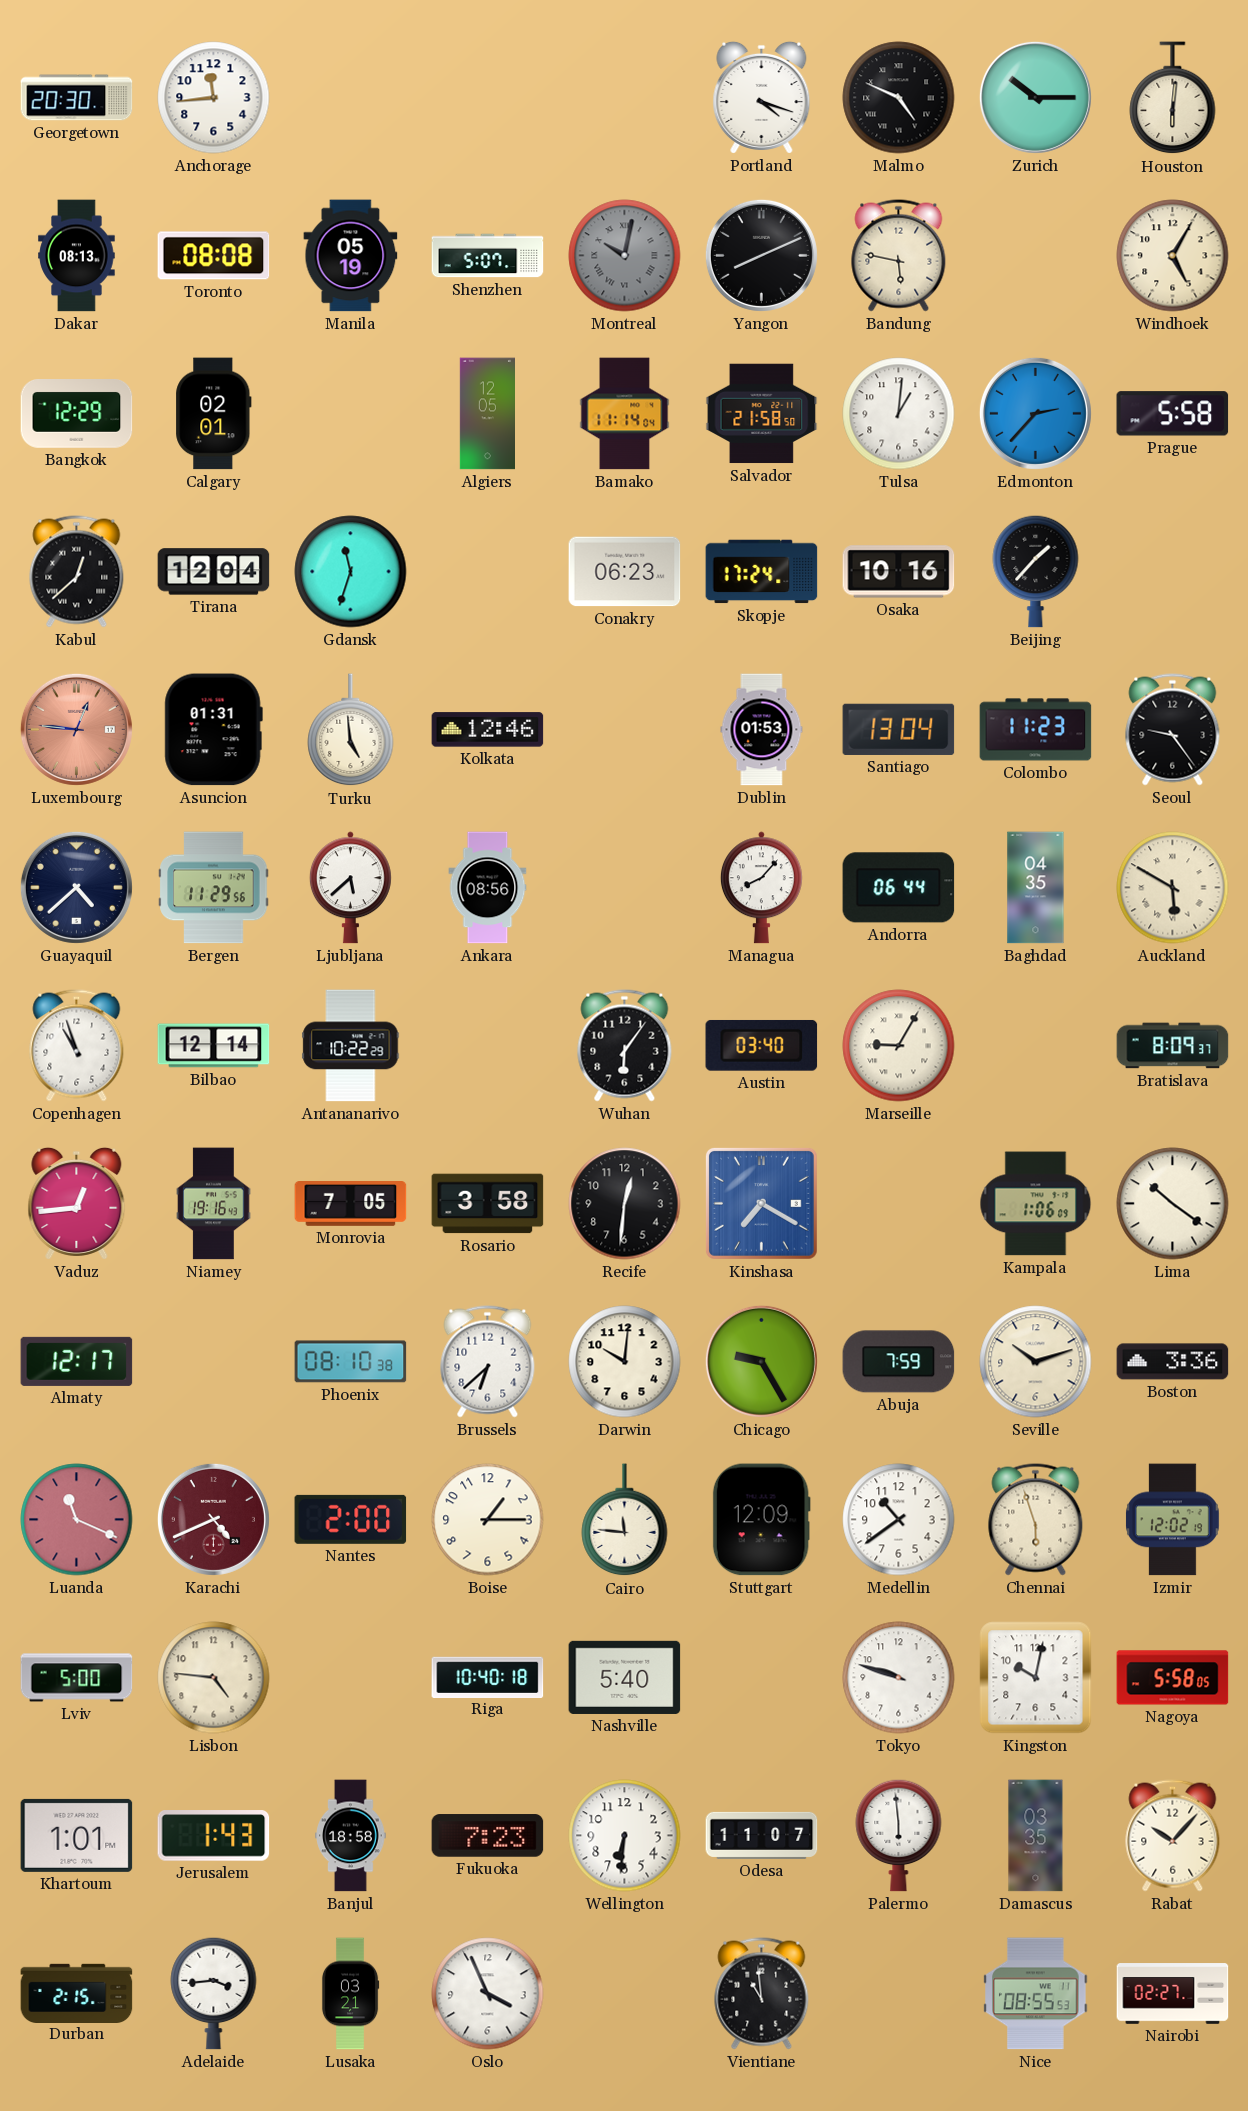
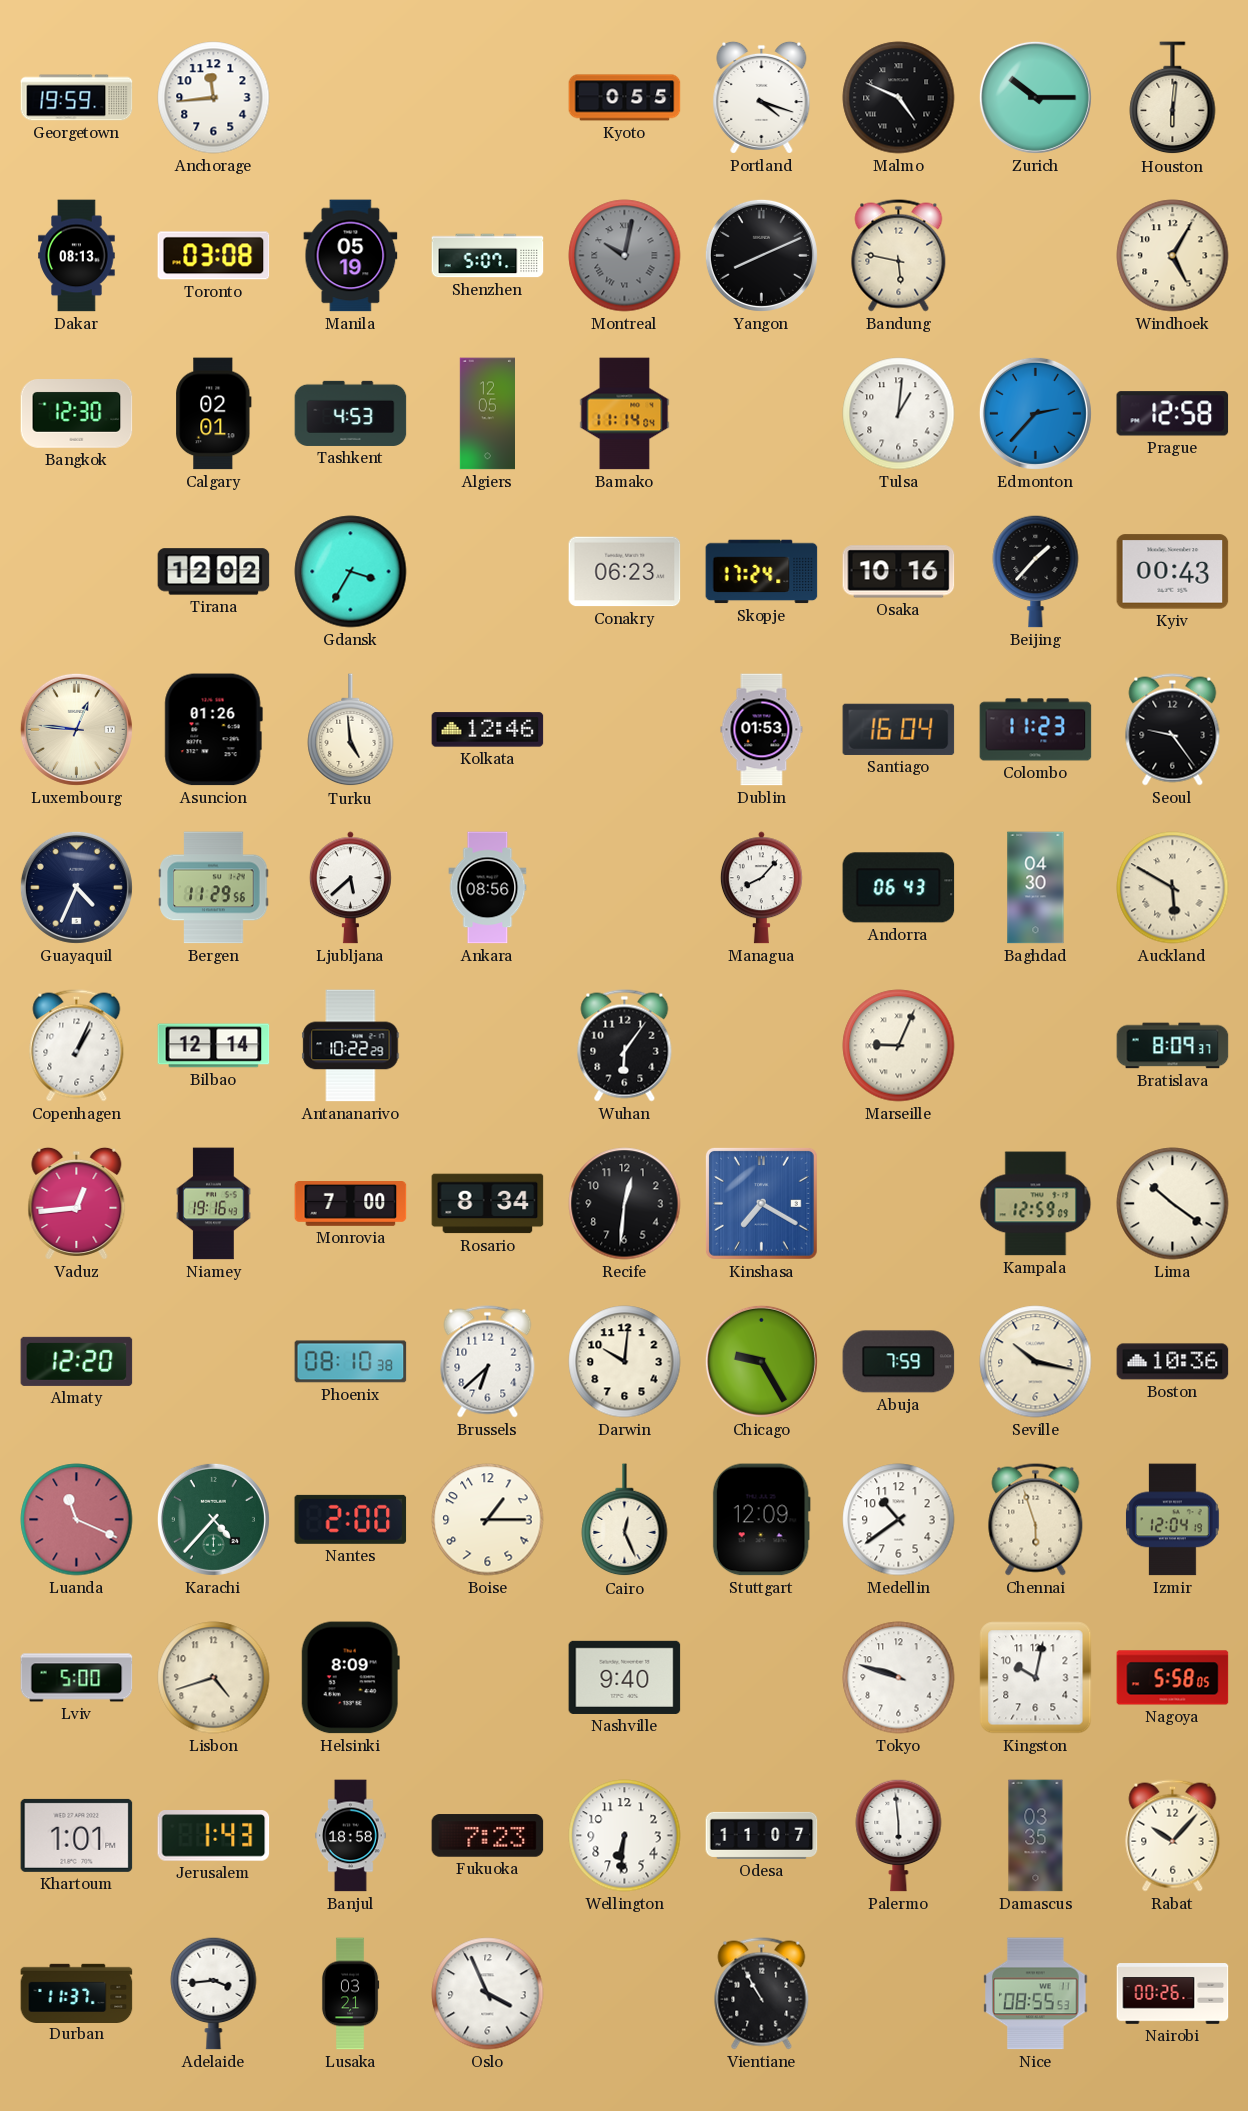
Georgetown: 20:30 -> 19:59
Kyoto: none -> 0:55
Toronto: 08:08 -> 03:08
Bangkok: 12:29 -> 12:30
Tashkent: none -> 4:53
Salvador: 21:58 -> none
Prague: 5:58 -> 12:58
Kabul: 12:38 -> none
Tirana: 12:04 -> 12:02
Gdansk: 11:33 -> 3:35
Kyiv: none -> 00:43
Luxembourg dial: salmon -> cream
Asuncion: 01:31 -> 01:26
Santiago: 13:04 -> 16:04
Guayaquil: 4:38 -> 4:34
Andorra: 06:44 -> 06:43
Baghdad: 04:35 -> 04:30
Copenhagen: 10:57 -> 1:04
Austin: 03:40 -> none
Marseille: 9:05 -> 9:04
Monrovia: 7:05 -> 7:00
Rosario: 3:58 -> 8:34
Kampala: 1:06 -> 12:59
Almaty: 12:17 -> 12:20
Seville: 10:12 -> 10:17
Boston: 3:36 -> 10:36
Karachi: 4:41 -> 4:37
Karachi dial: burgundy -> green
Cairo: 11:46 -> 12:26
Izmir: 12:02 -> 12:04
Lisbon: 4:46 -> 4:42
Helsinki: none -> 8:09
Riga: 10:40 -> none
Nashville: 5:40 -> 9:40
Durban: 2:15 -> 11:37
Vientiane: 10:59 -> 10:55
Nairobi: 02:27 -> 00:26
